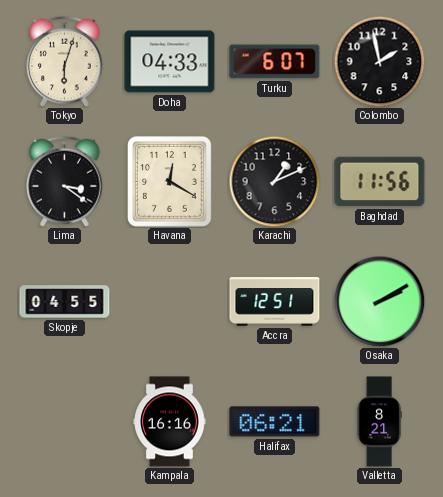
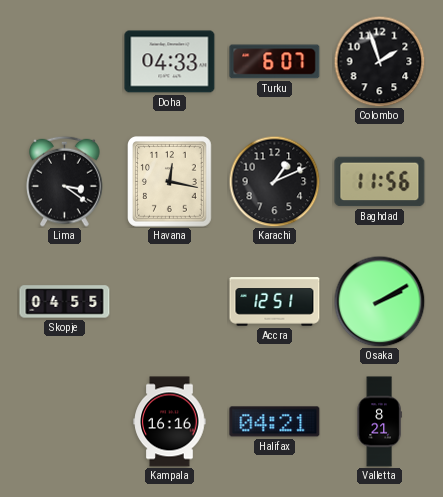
Tokyo: 6:03 -> none
Colombo: 1:58 -> 1:57
Havana: 12:20 -> 12:17
Halifax: 06:21 -> 04:21
